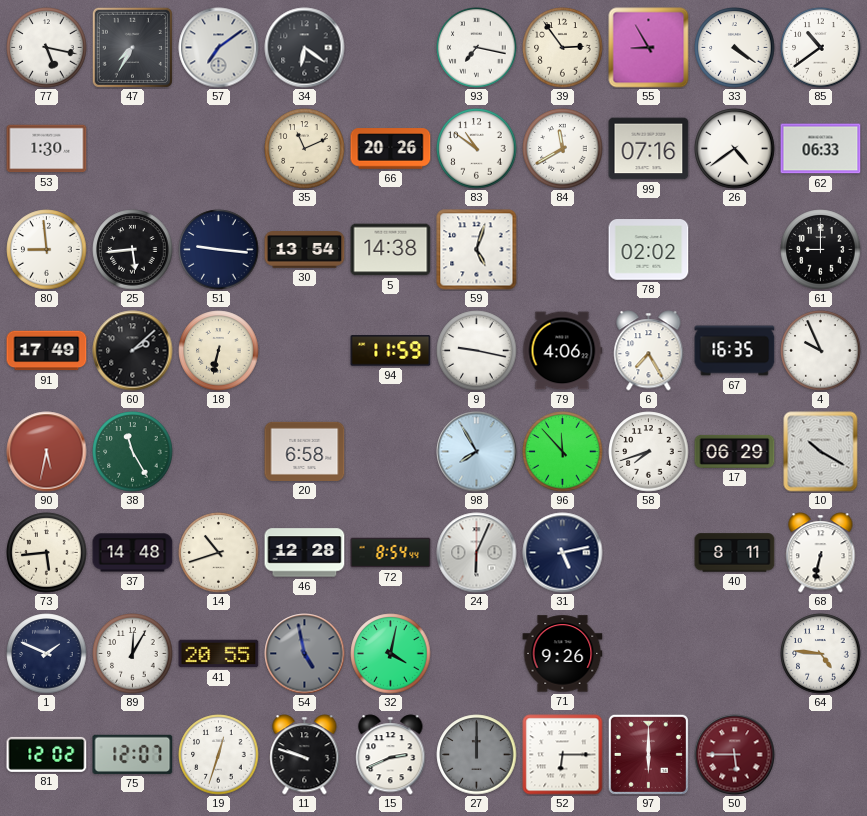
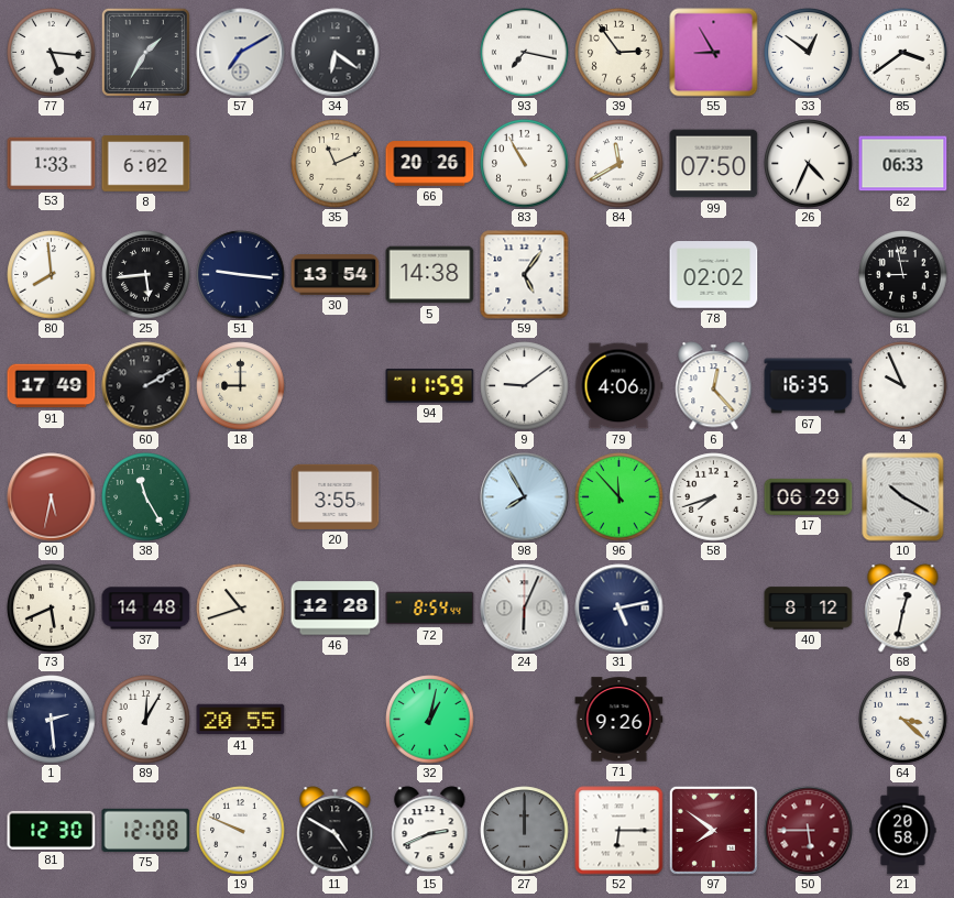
77: 5:17 -> 5:16
47: 7:35 -> 1:35
57: 7:09 -> 7:10
33: 4:21 -> 12:51
85: 10:39 -> 3:39
53: 1:30 -> 1:33
8: none -> 6:02
83: 10:51 -> 10:55
99: 07:16 -> 07:50
26: 4:39 -> 4:34
80: 8:59 -> 7:59
59: 5:03 -> 5:06
61: 9:00 -> 8:58
60: 2:08 -> 2:10
18: 6:32 -> 9:00
9: 9:17 -> 9:09
6: 7:25 -> 12:23
20: 6:58 -> 3:55
73: 5:44 -> 5:41
40: 8:11 -> 8:12
68: 6:32 -> 12:32
1: 1:49 -> 2:29
54: 4:58 -> none
32: 4:02 -> 1:02
64: 4:46 -> 3:22
81: 12:02 -> 12:30
75: 12:07 -> 12:08
19: 12:33 -> 9:49
11: 9:48 -> 4:50
97: 6:00 -> 7:51
21: none -> 20:58
